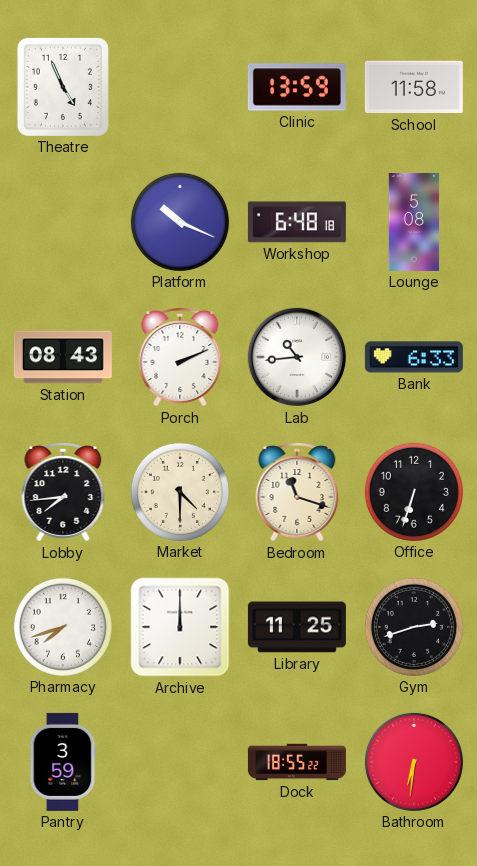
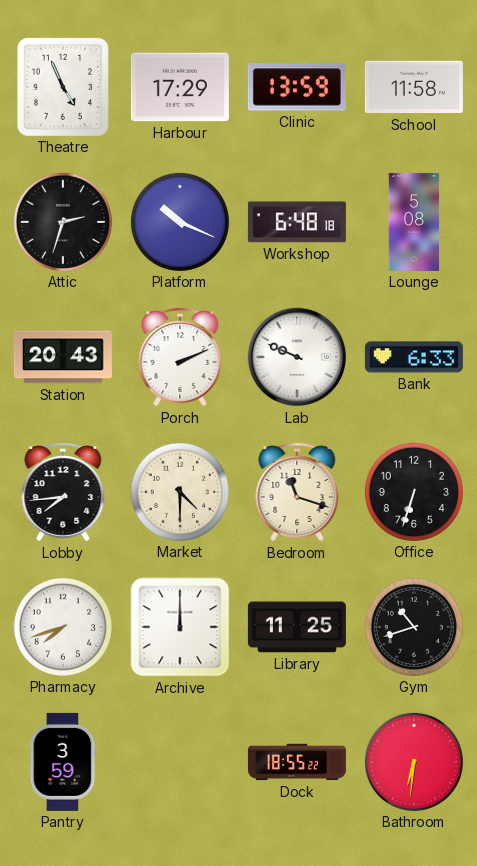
Harbour: none -> 17:29
Attic: none -> 2:33
Station: 08:43 -> 20:43
Lab: 10:44 -> 9:49
Gym: 2:42 -> 10:42
